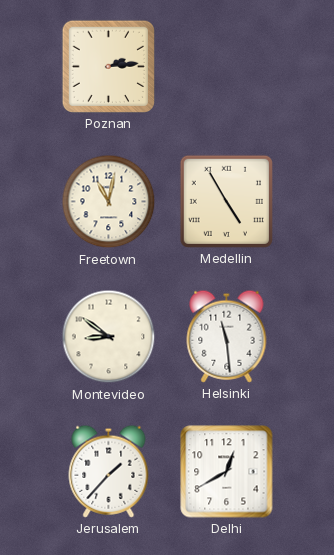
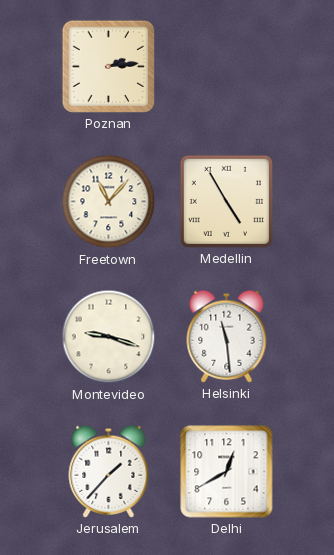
Freetown: 11:02 -> 11:07
Montevideo: 8:51 -> 9:18
